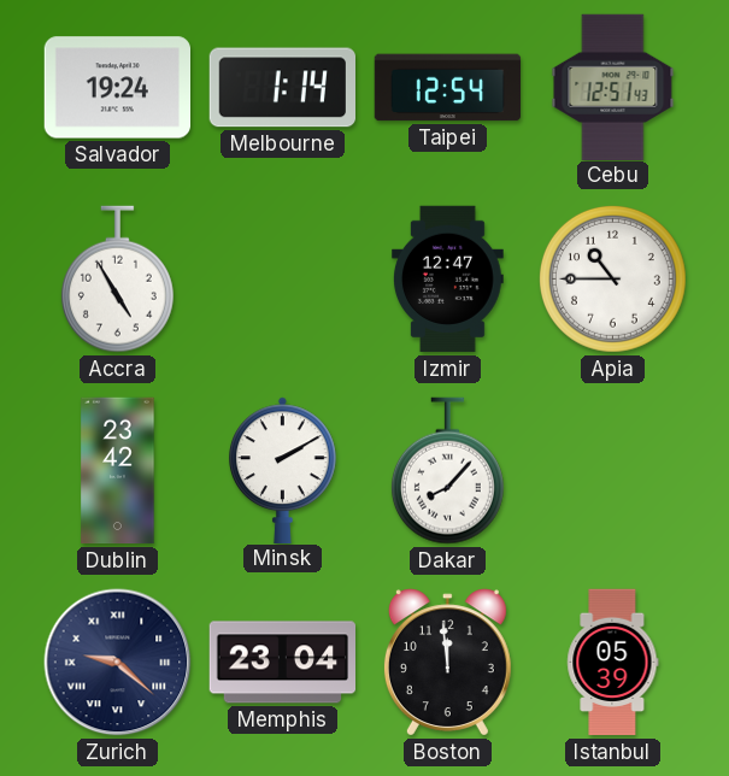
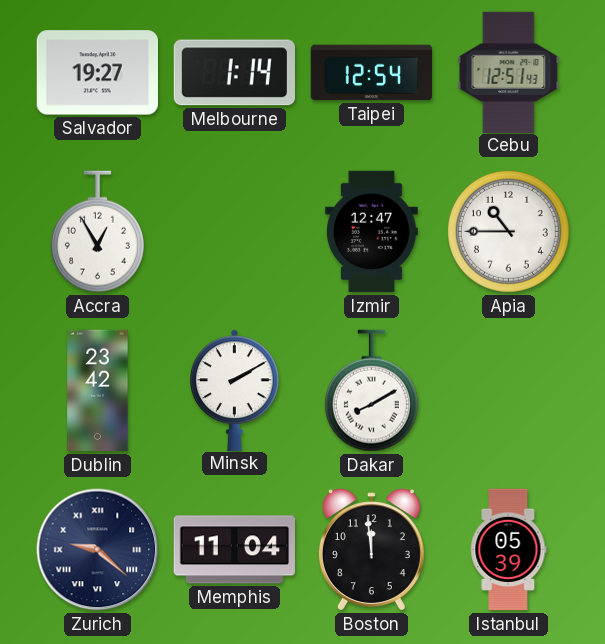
Salvador: 19:24 -> 19:27
Accra: 4:55 -> 12:55
Dakar: 8:07 -> 8:10
Memphis: 23:04 -> 11:04
